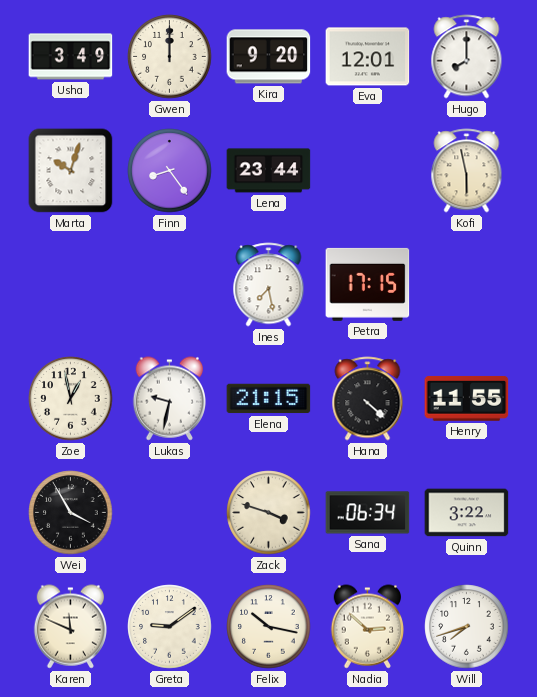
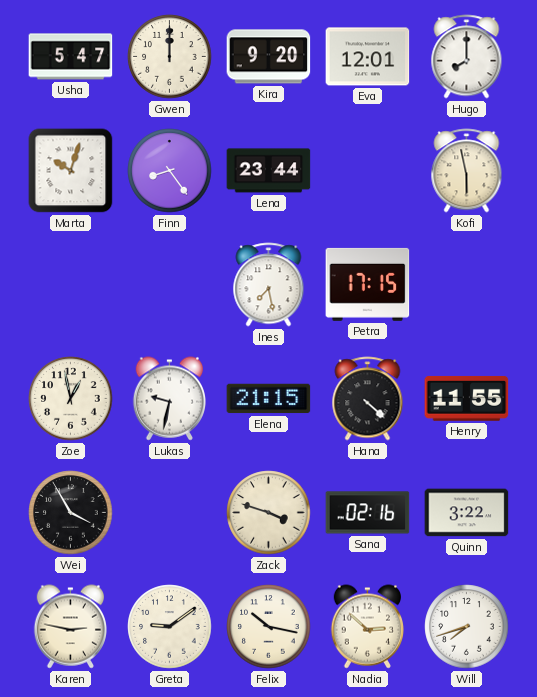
Usha: 3:49 -> 5:47
Sana: 06:34 -> 02:16
Karen: 11:49 -> 2:47
